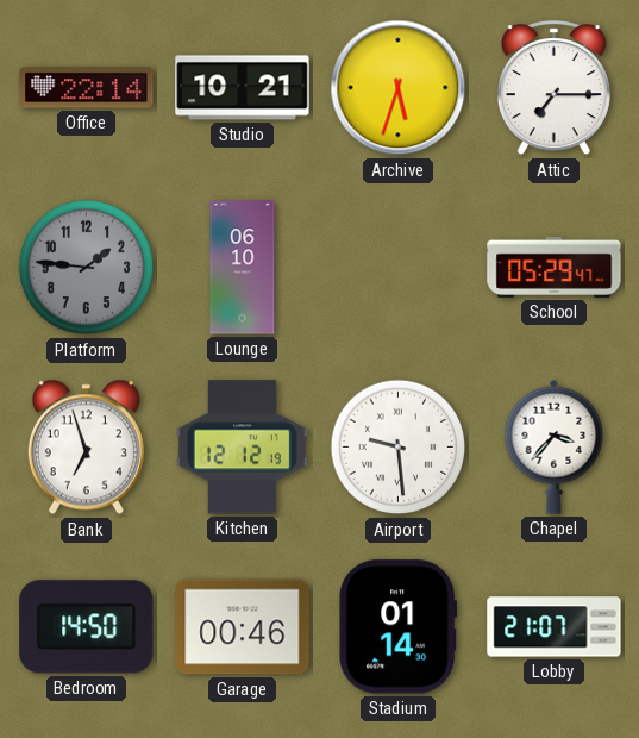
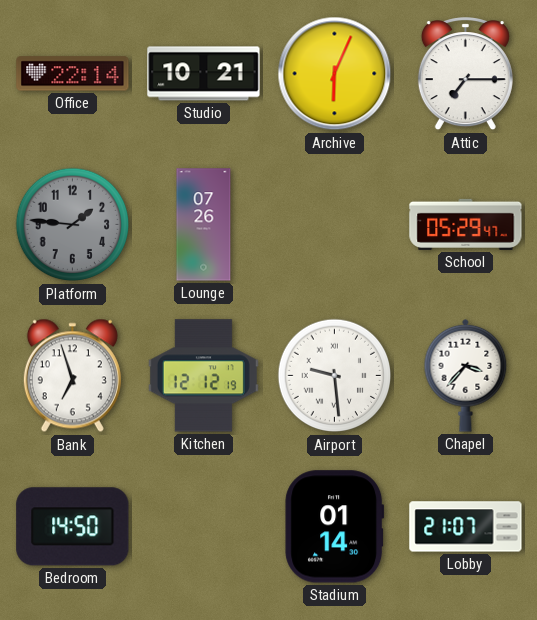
Archive: 5:33 -> 6:04
Lounge: 06:10 -> 07:26
Garage: 00:46 -> none
